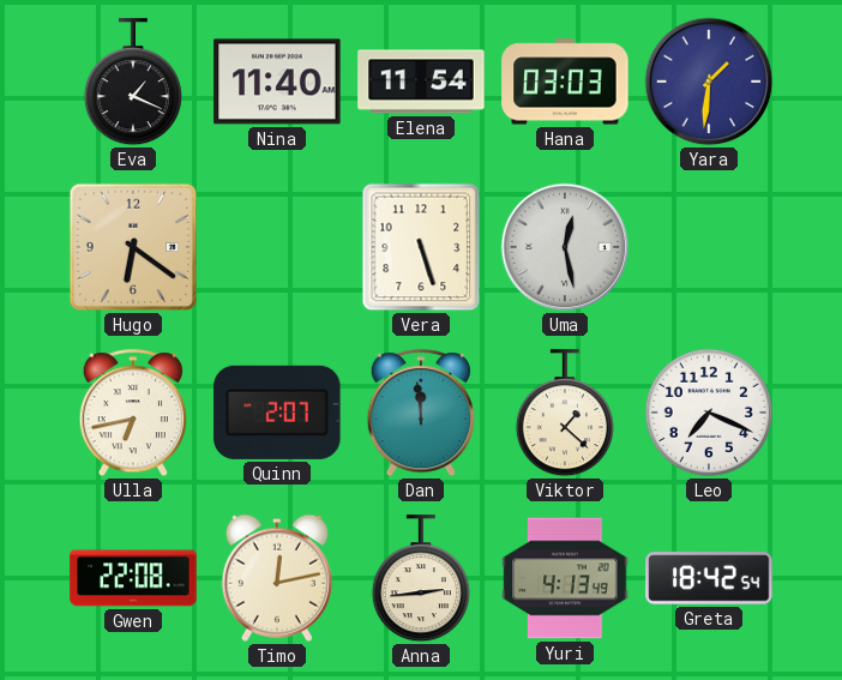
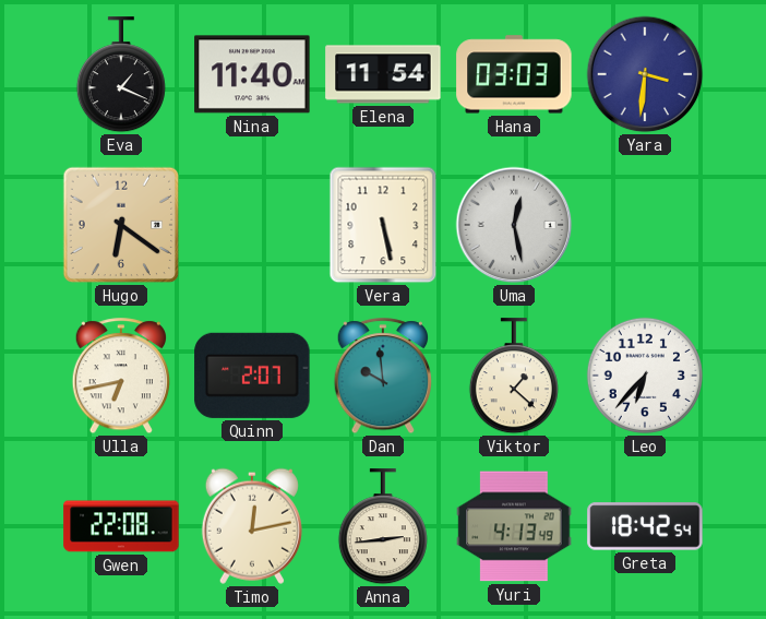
Yara: 1:31 -> 3:31
Vera: 5:27 -> 5:28
Dan: 11:59 -> 9:59
Leo: 7:19 -> 6:37
